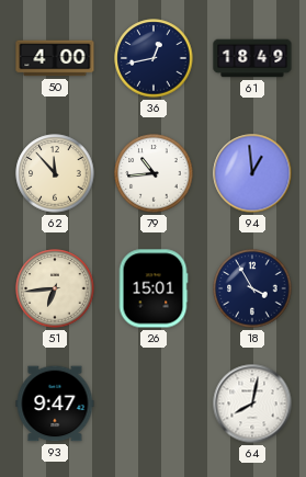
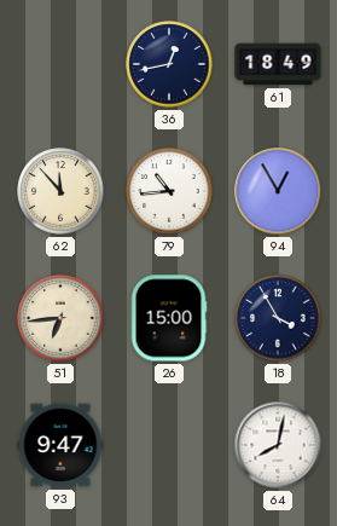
50: 4:00 -> none
94: 12:59 -> 12:55
26: 15:01 -> 15:00
